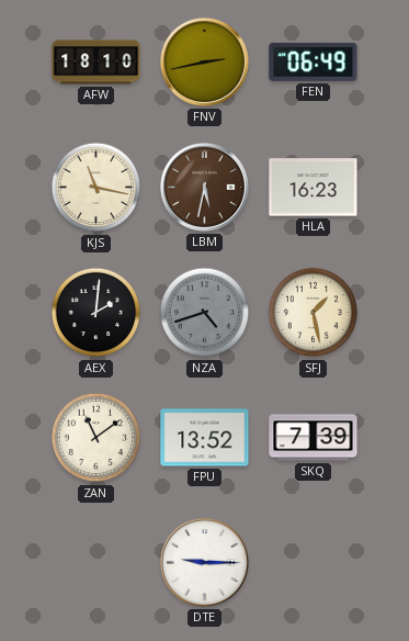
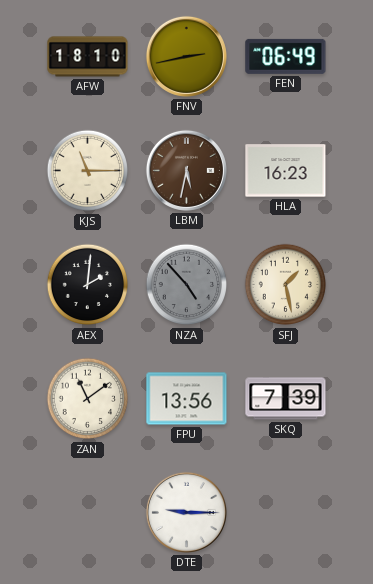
KJS: 11:17 -> 11:15
NZA: 4:42 -> 4:53
FPU: 13:52 -> 13:56
